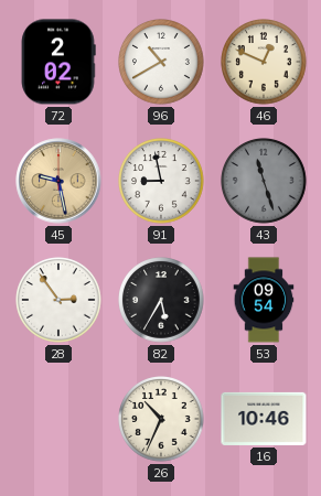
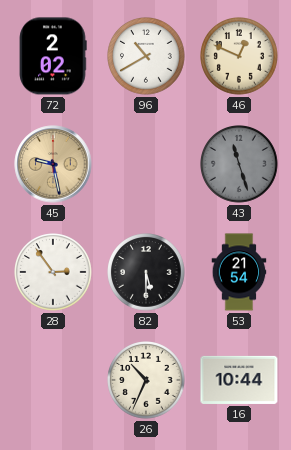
91: 8:58 -> none
82: 5:35 -> 5:30
53: 09:54 -> 21:54
16: 10:46 -> 10:44
